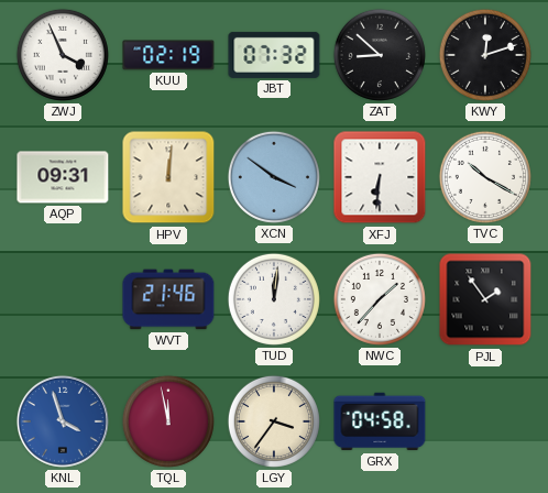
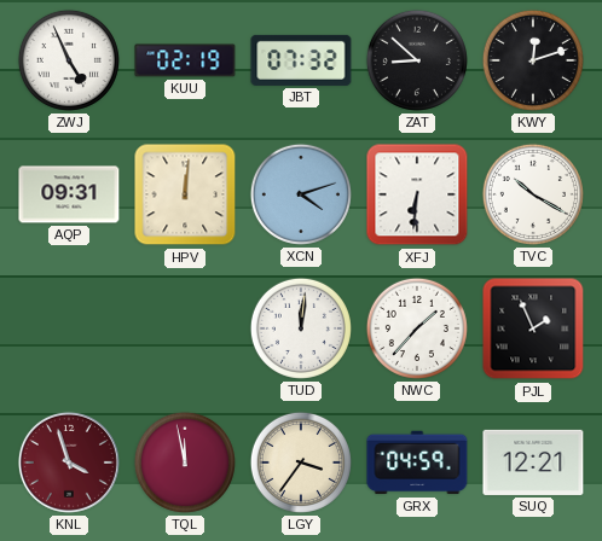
ZWJ: 3:56 -> 4:56
XCN: 3:51 -> 4:12
WVT: 21:46 -> none
PJL: 1:54 -> 1:56
KNL dial: blue -> burgundy
GRX: 04:58 -> 04:59
SUQ: none -> 12:21
